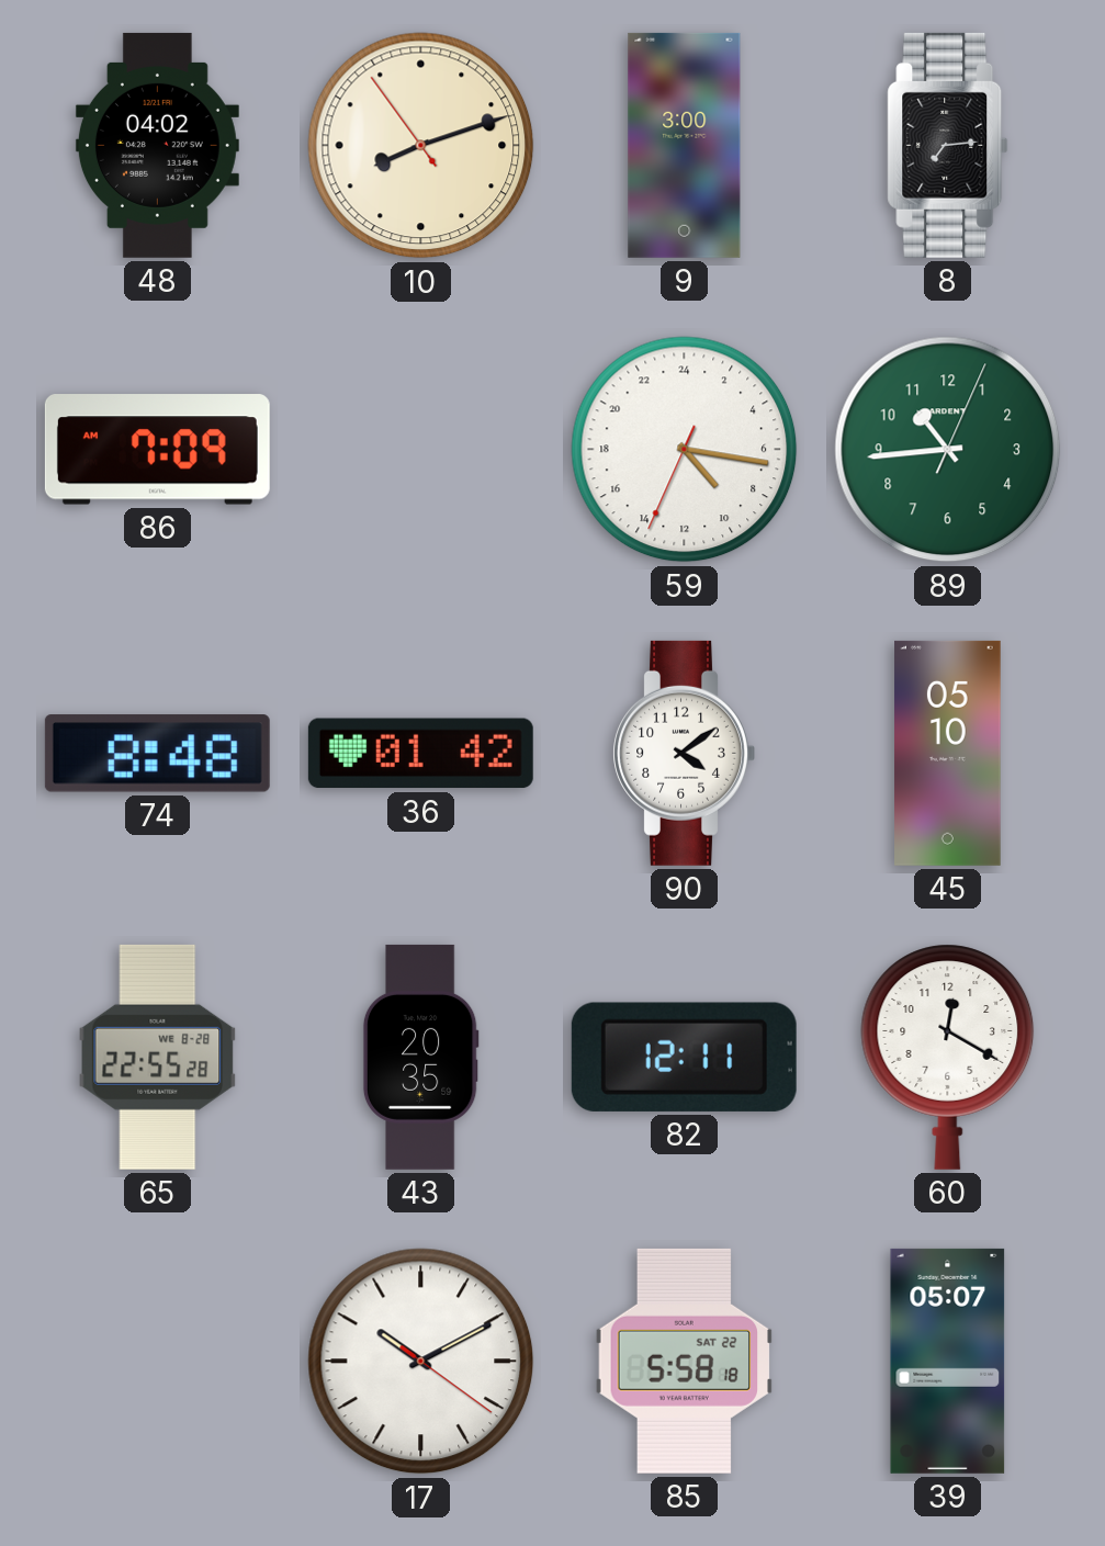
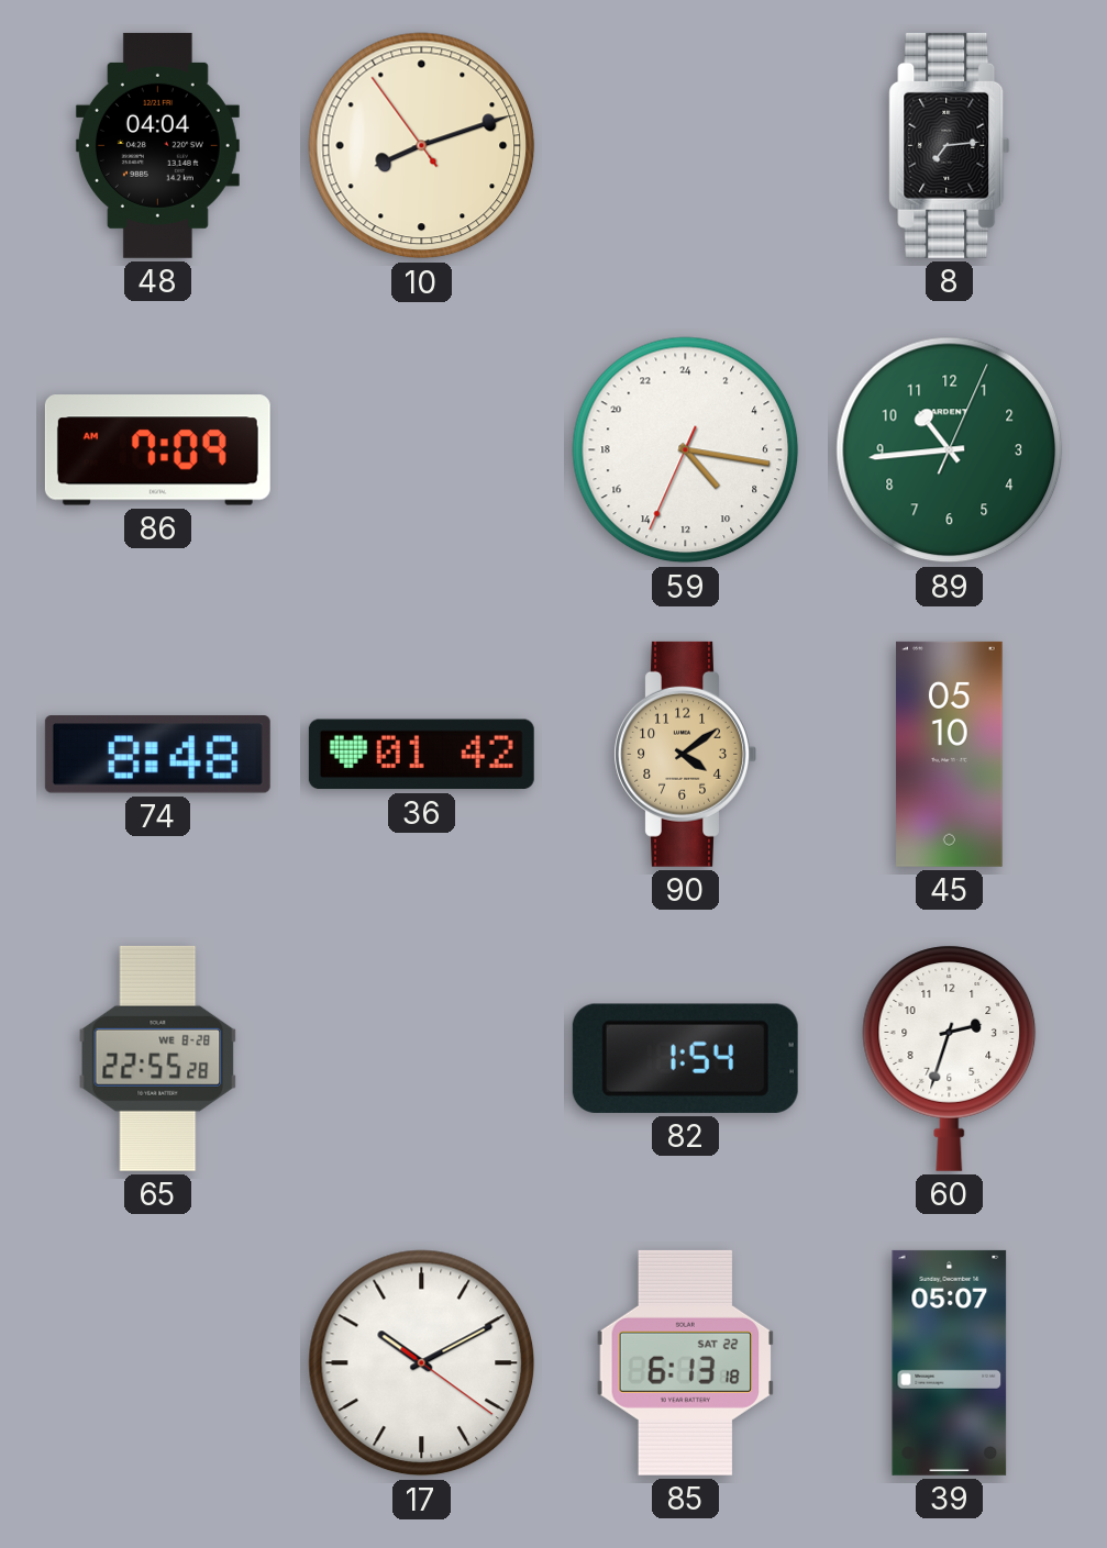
48: 04:02 -> 04:04
9: 3:00 -> none
90 dial: white -> champagne
43: 20:35 -> none
82: 12:11 -> 1:54
60: 12:20 -> 2:33
85: 5:58 -> 6:13
